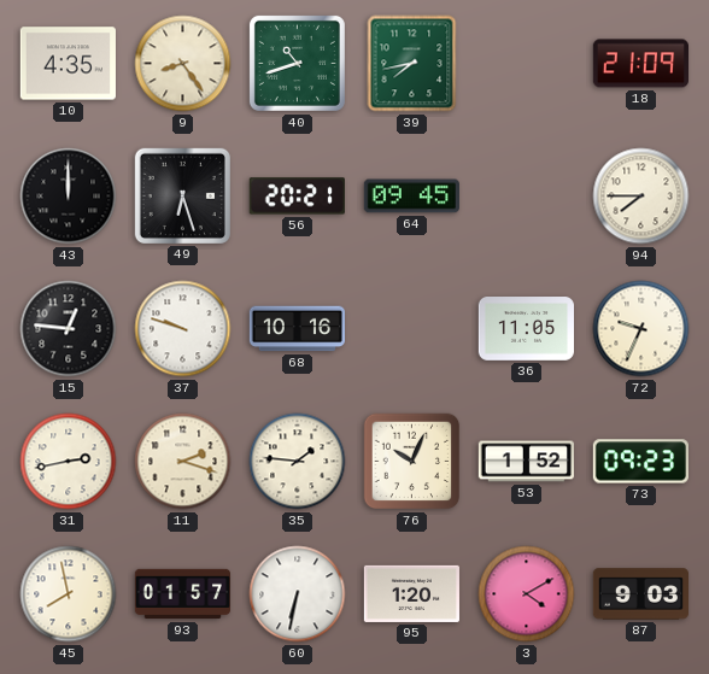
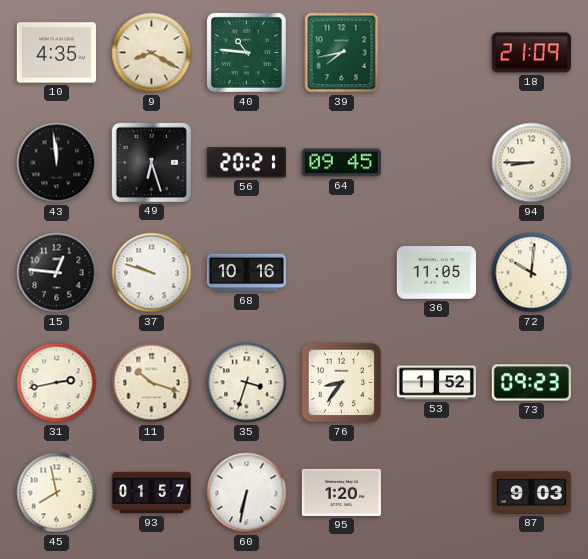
9: 8:24 -> 8:20
40: 10:42 -> 10:46
43: 12:00 -> 11:59
94: 7:45 -> 8:45
72: 9:34 -> 10:01
11: 2:18 -> 10:18
35: 1:46 -> 3:33
76: 10:04 -> 8:36
3: 4:10 -> none
